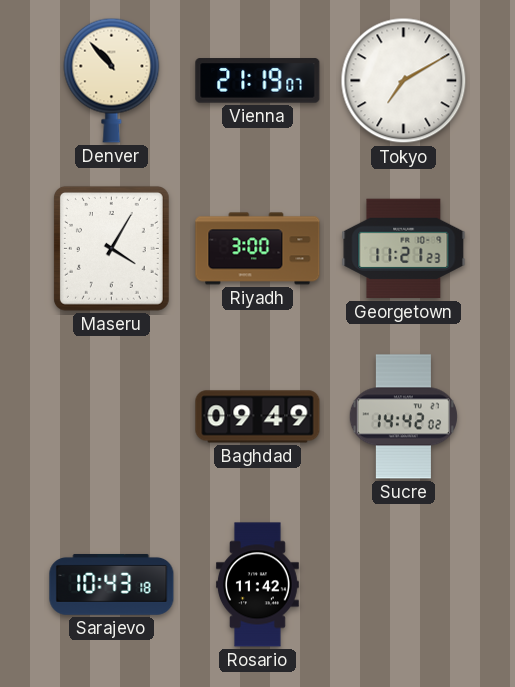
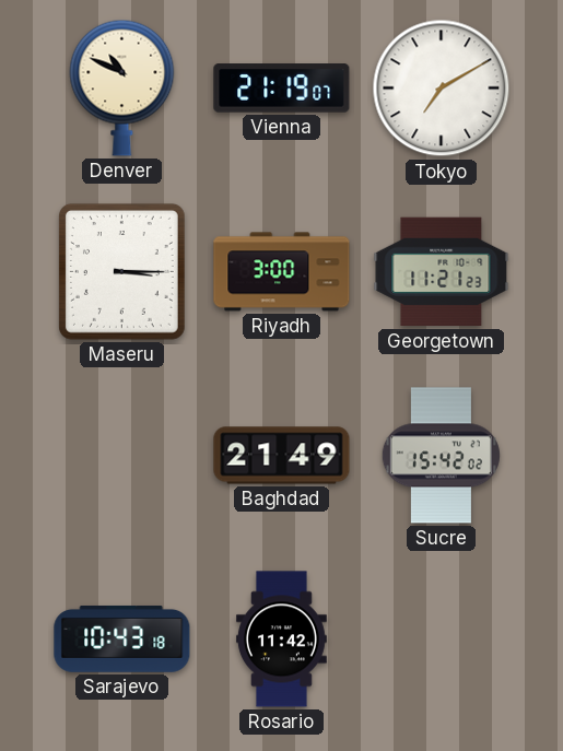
Denver: 10:53 -> 10:49
Maseru: 4:05 -> 3:15
Baghdad: 09:49 -> 21:49
Sucre: 14:42 -> 15:42
